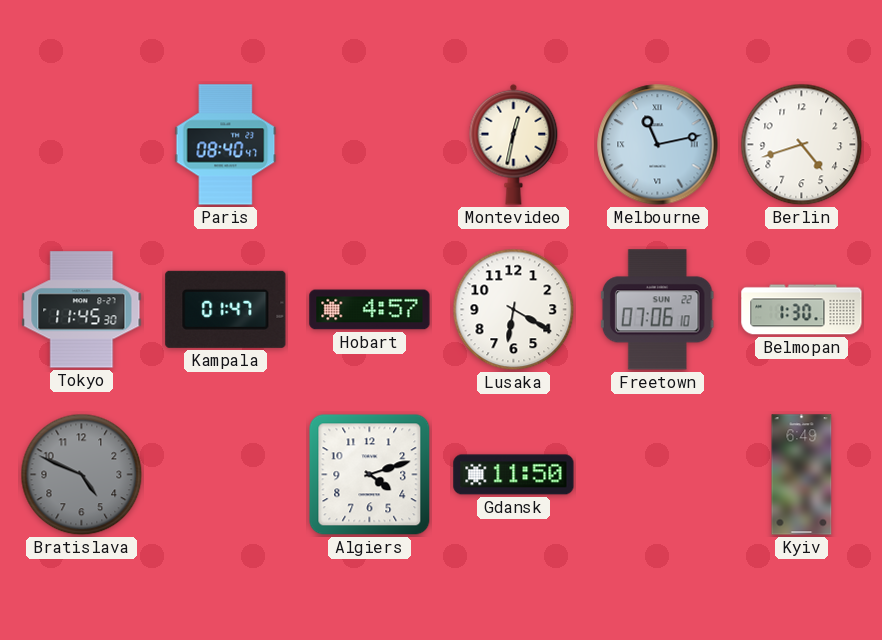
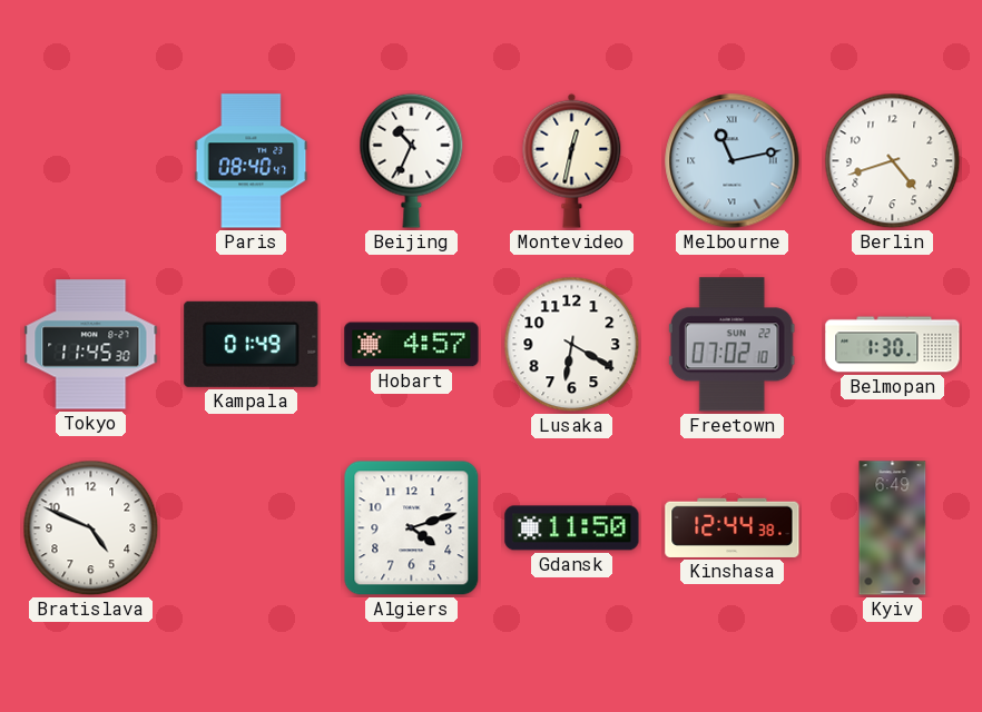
Beijing: none -> 10:34
Kampala: 01:47 -> 01:49
Freetown: 07:06 -> 07:02
Bratislava dial: grey -> white
Kinshasa: none -> 12:44
